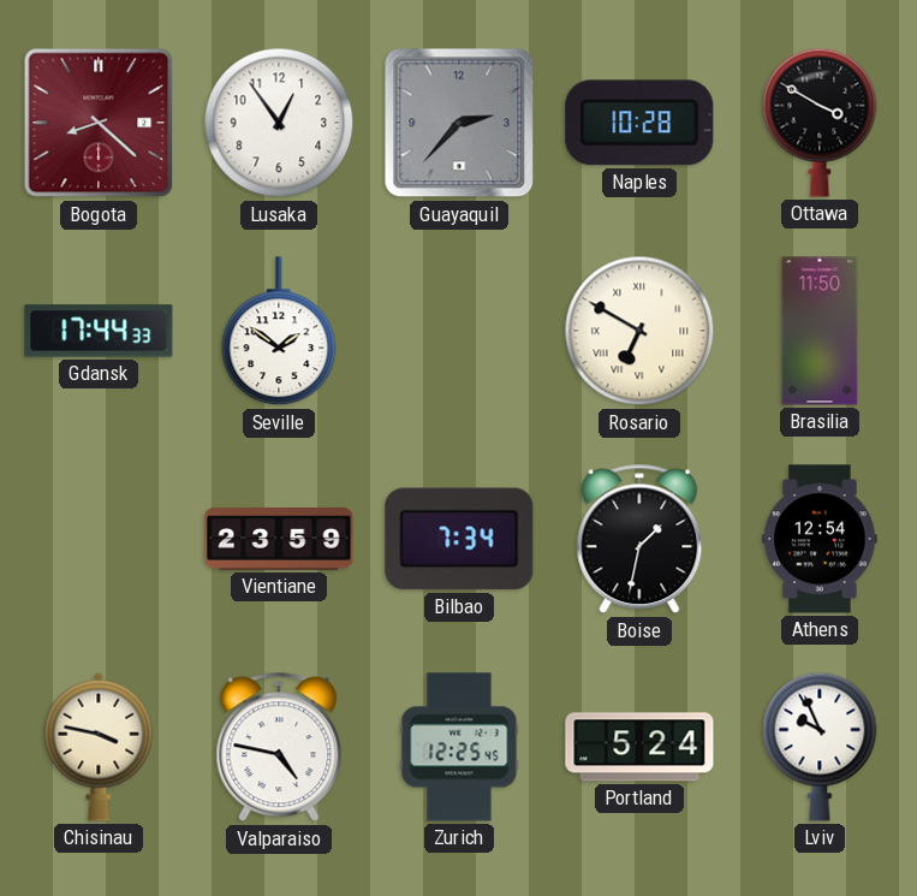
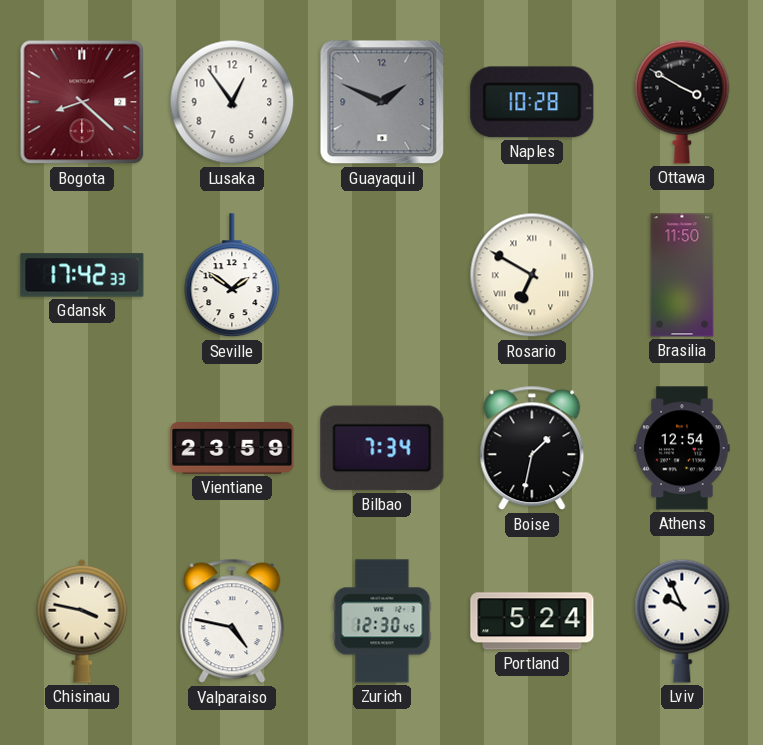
Guayaquil: 2:37 -> 1:49
Gdansk: 17:44 -> 17:42
Zurich: 12:25 -> 12:30
